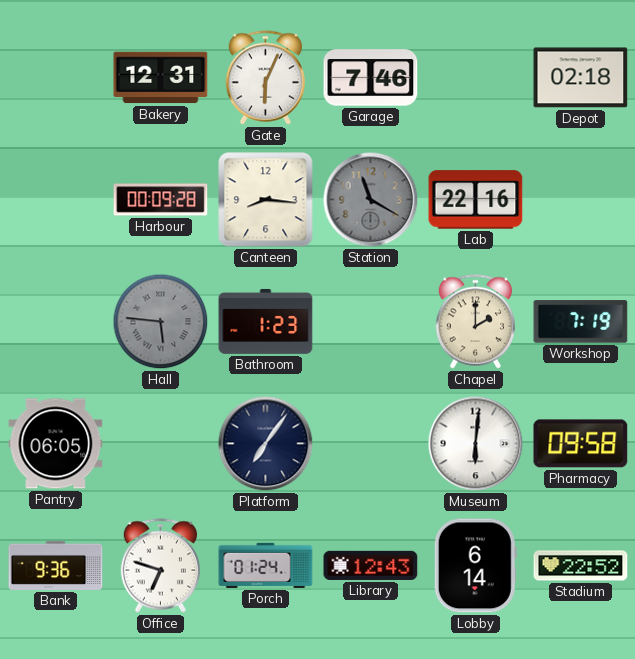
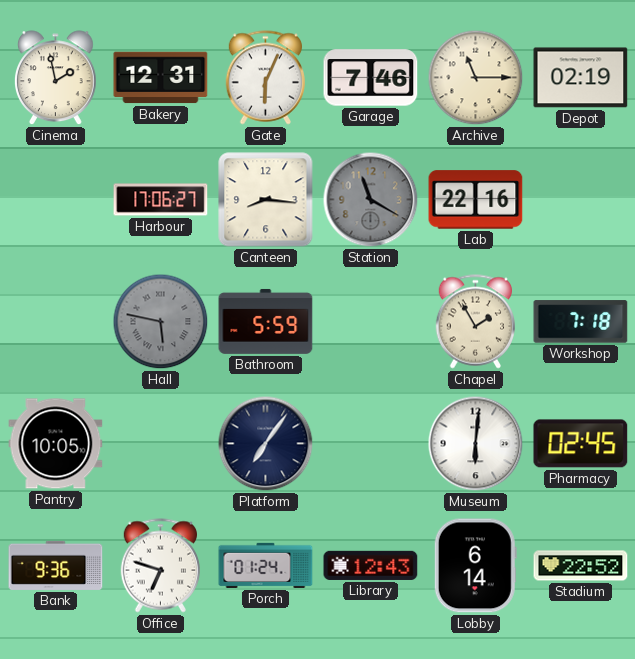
Cinema: none -> 1:58
Archive: none -> 11:15
Depot: 02:18 -> 02:19
Harbour: 00:09 -> 17:06
Hall: 5:46 -> 5:47
Bathroom: 1:23 -> 5:59
Chapel: 2:00 -> 1:55
Workshop: 7:19 -> 7:18
Pantry: 06:05 -> 10:05
Pharmacy: 09:58 -> 02:45
